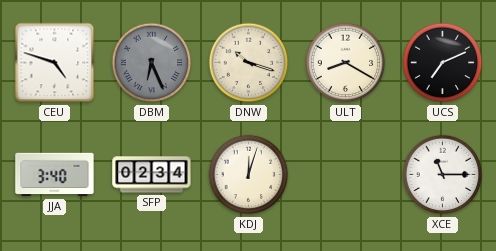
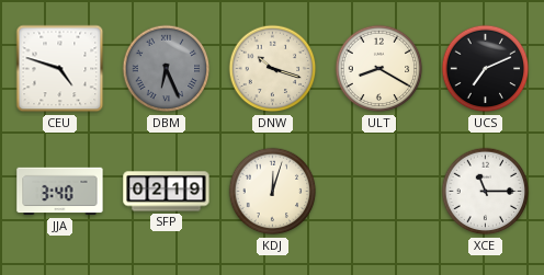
SFP: 02:34 -> 02:19
